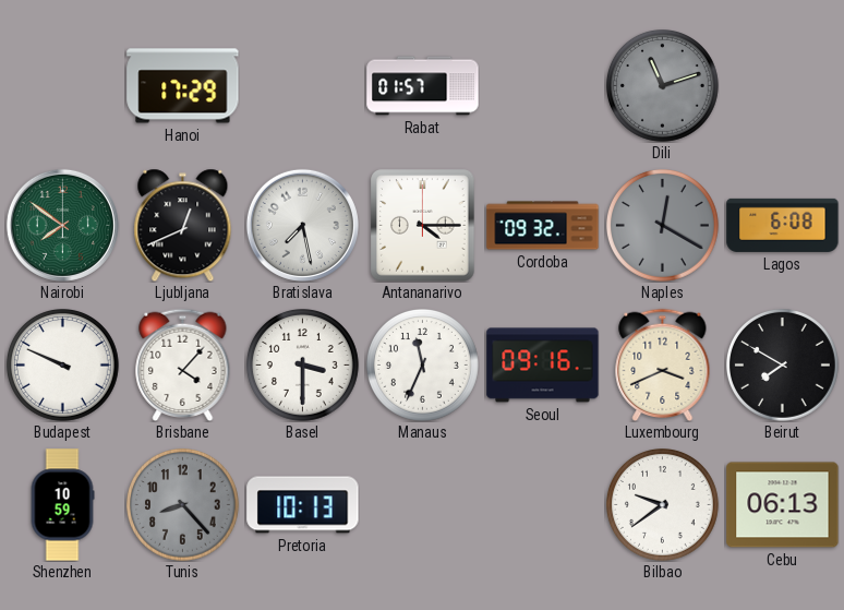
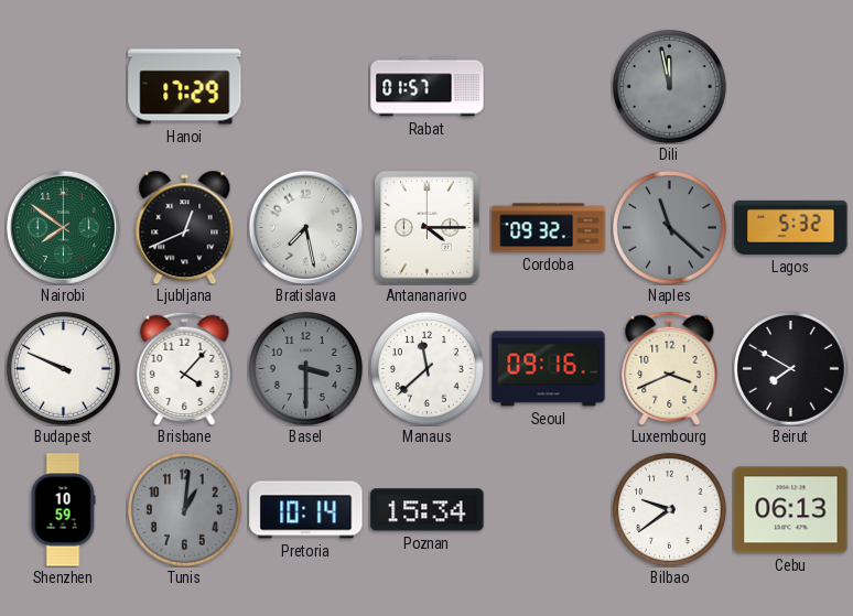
Dili: 11:12 -> 11:58
Naples: 12:20 -> 11:22
Lagos: 6:08 -> 5:32
Basel dial: white -> grey
Manaus: 11:34 -> 11:38
Tunis: 8:23 -> 1:01
Pretoria: 10:13 -> 10:14
Poznan: none -> 15:34
